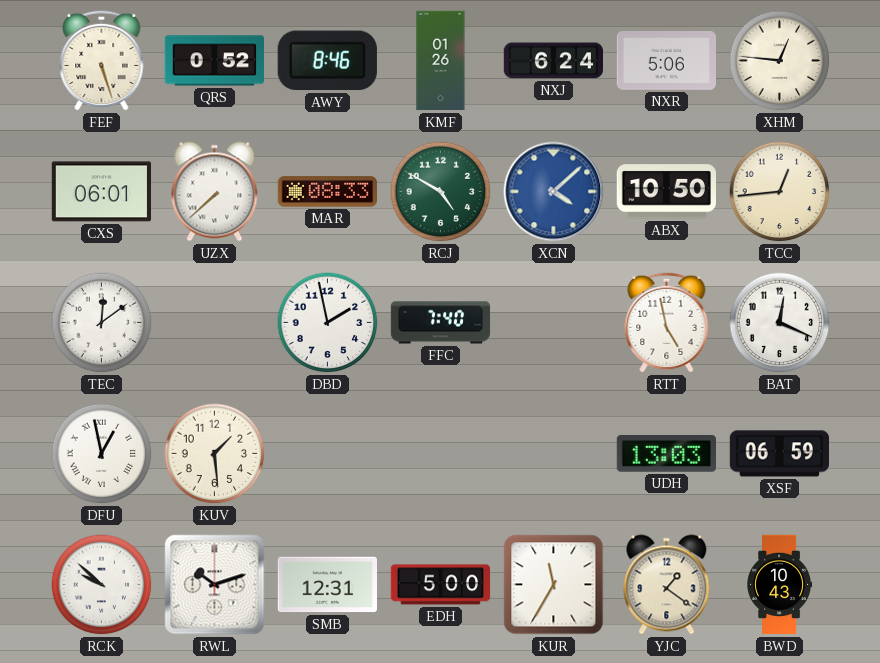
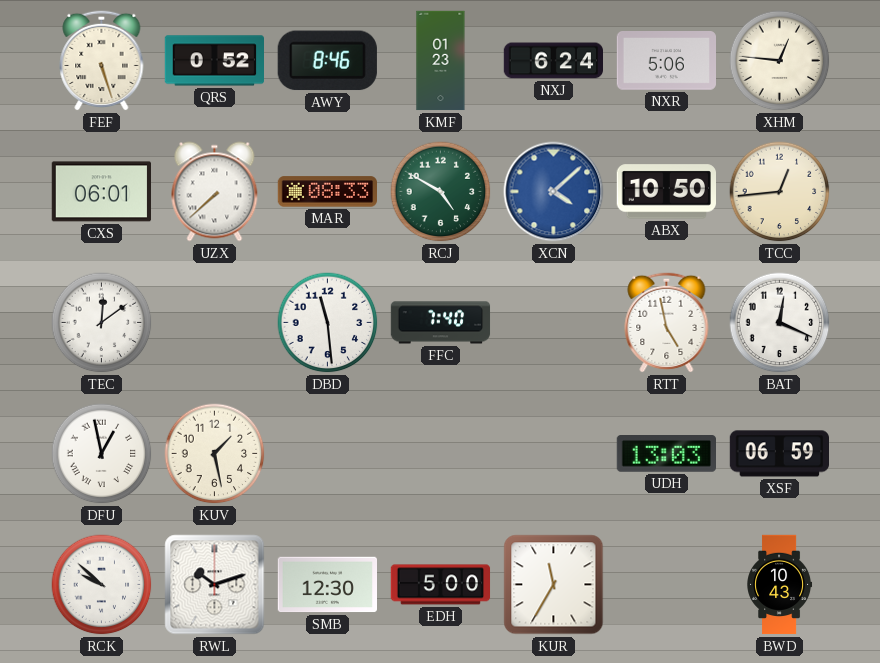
KMF: 01:26 -> 01:23
DBD: 1:58 -> 11:29
KUV: 1:29 -> 1:28
SMB: 12:31 -> 12:30
YJC: 1:21 -> none
